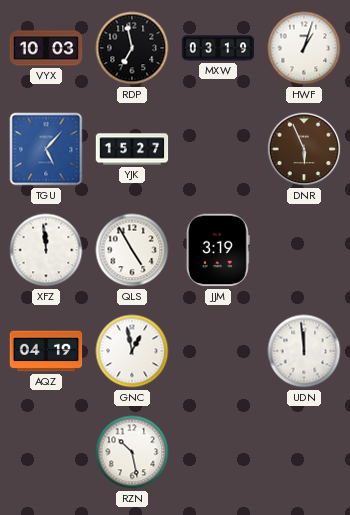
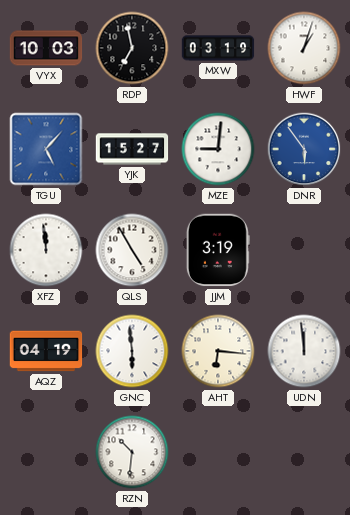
MZE: none -> 9:01
DNR: 5:56 -> 5:54
DNR dial: brown -> blue
GNC: 12:58 -> 5:59
AHT: none -> 6:16
RZN: 10:28 -> 10:31
